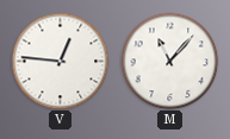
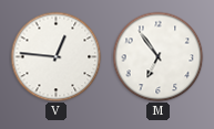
M: 11:07 -> 6:54
